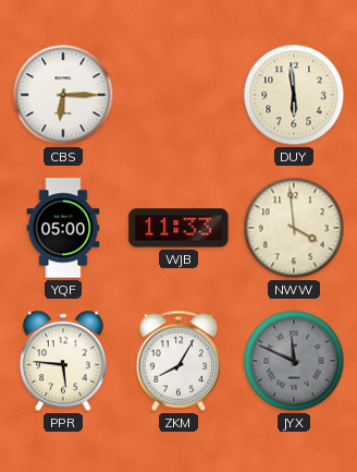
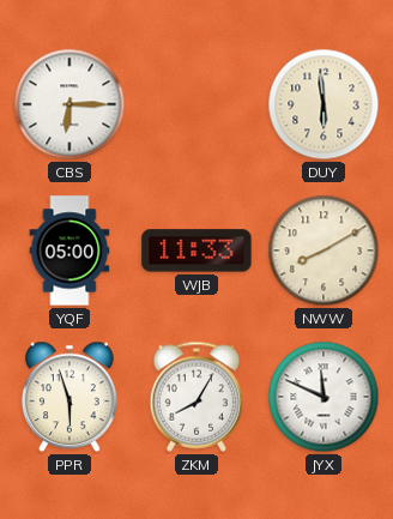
NWW: 3:59 -> 8:10
PPR: 5:46 -> 5:57
JYX dial: grey -> white
